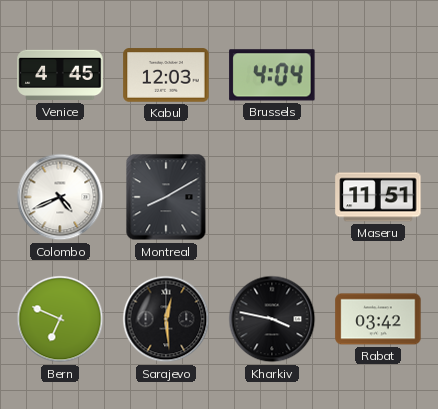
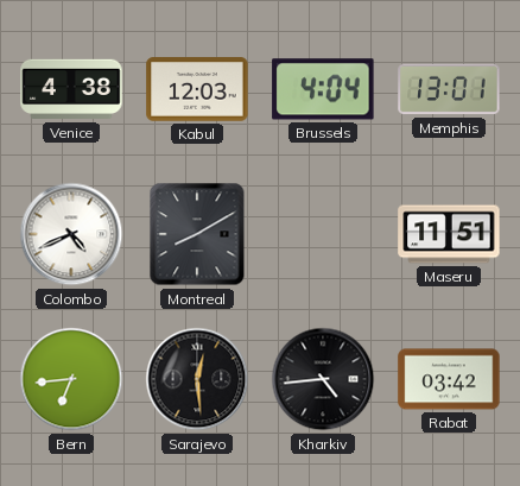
Venice: 4:45 -> 4:38
Memphis: none -> 13:01
Bern: 6:49 -> 6:44
Kharkiv: 3:47 -> 4:44
